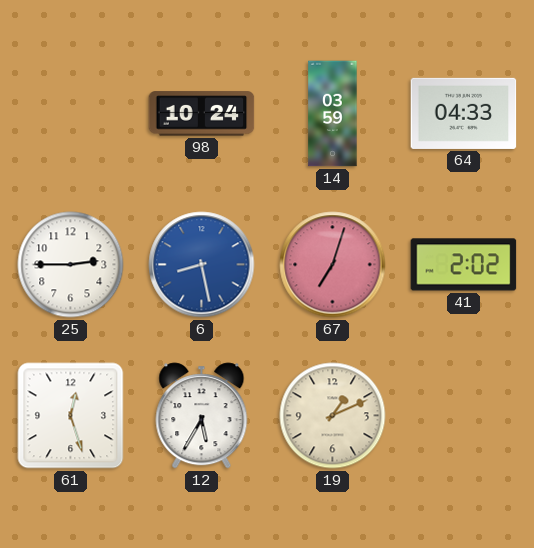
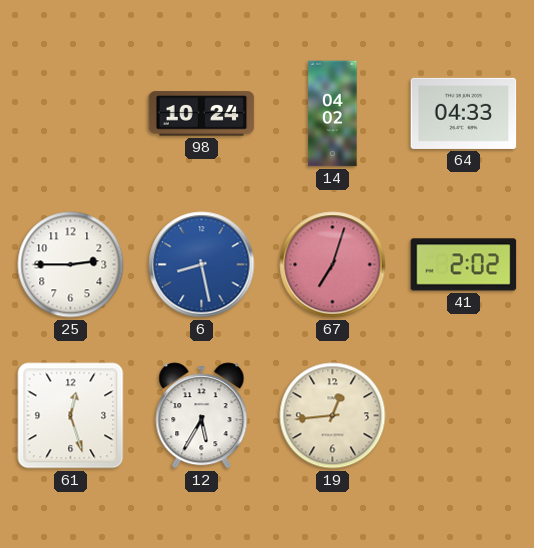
14: 03:59 -> 04:02
19: 1:11 -> 12:44
